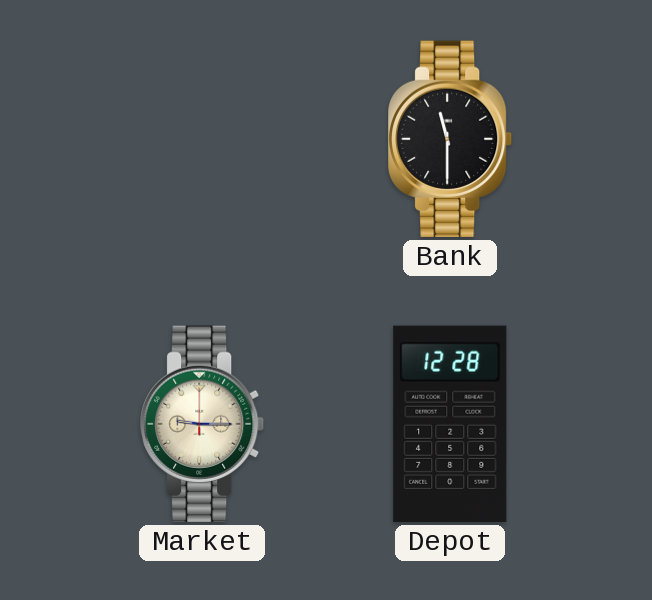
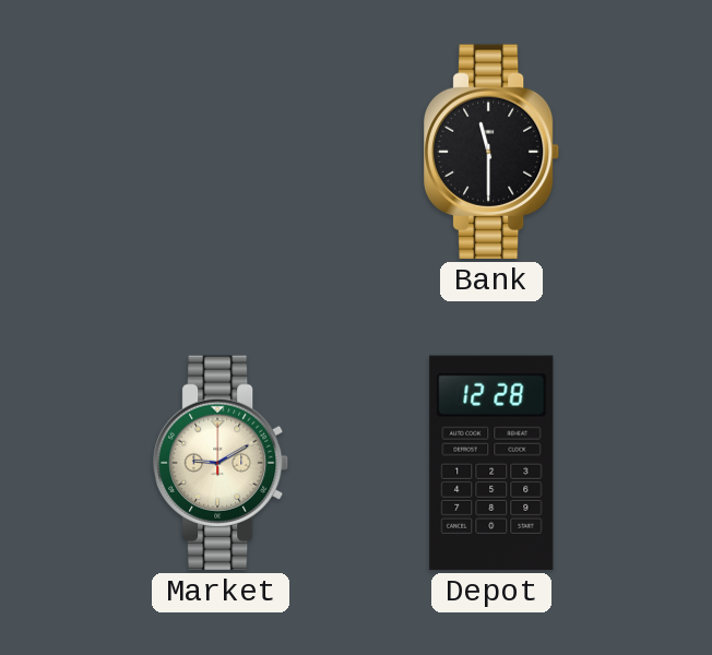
Market: 9:15 -> 9:10
